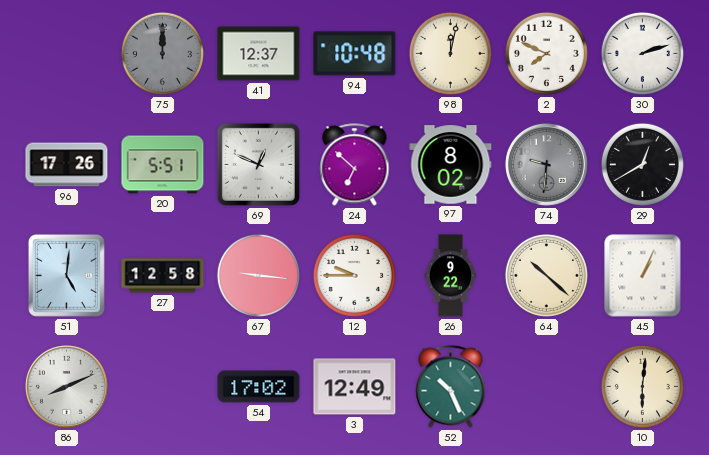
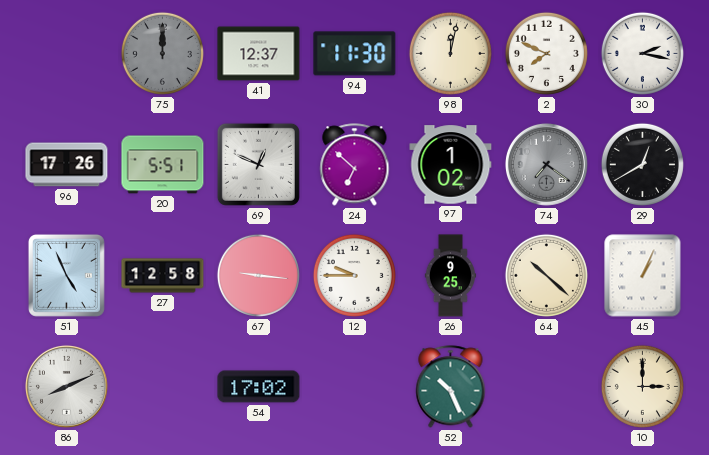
94: 10:48 -> 11:30
30: 2:12 -> 2:17
97: 8:02 -> 1:02
74: 9:31 -> 7:21
51: 5:01 -> 4:56
26: 9:22 -> 9:25
3: 12:49 -> none
10: 6:01 -> 3:00
